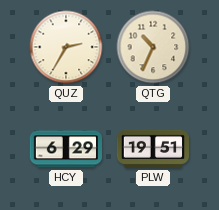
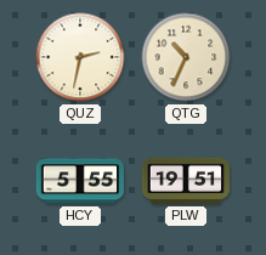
QUZ: 2:35 -> 2:32
HCY: 6:29 -> 5:55
